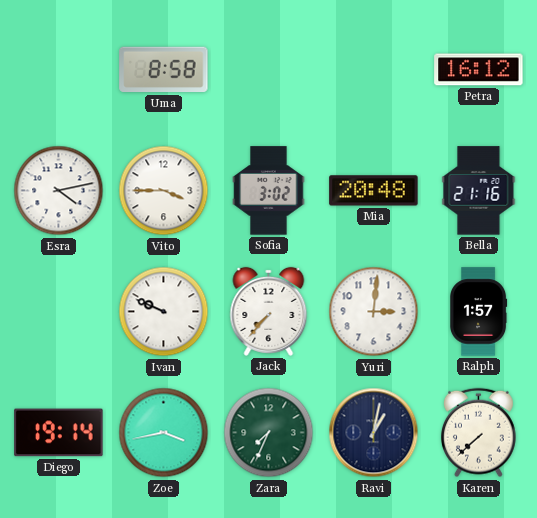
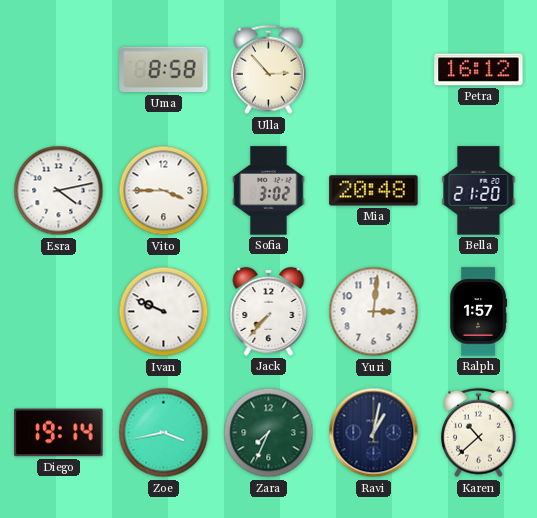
Ulla: none -> 2:53
Bella: 21:16 -> 21:20
Karen: 7:38 -> 10:38
